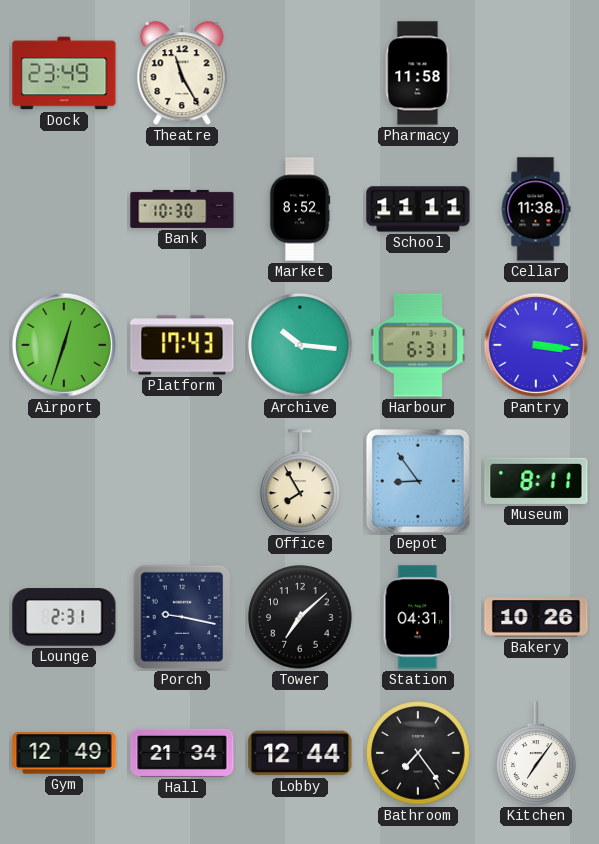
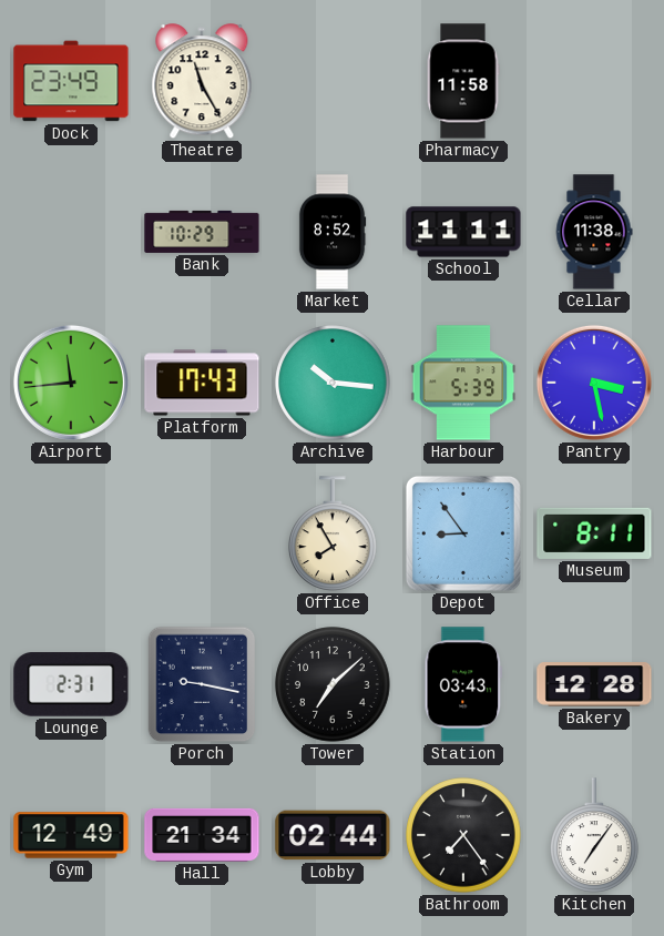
Bank: 10:30 -> 10:29
Airport: 12:33 -> 11:44
Harbour: 6:31 -> 5:39
Pantry: 3:16 -> 3:28
Station: 04:31 -> 03:43
Bakery: 10:26 -> 12:28
Lobby: 12:44 -> 02:44
